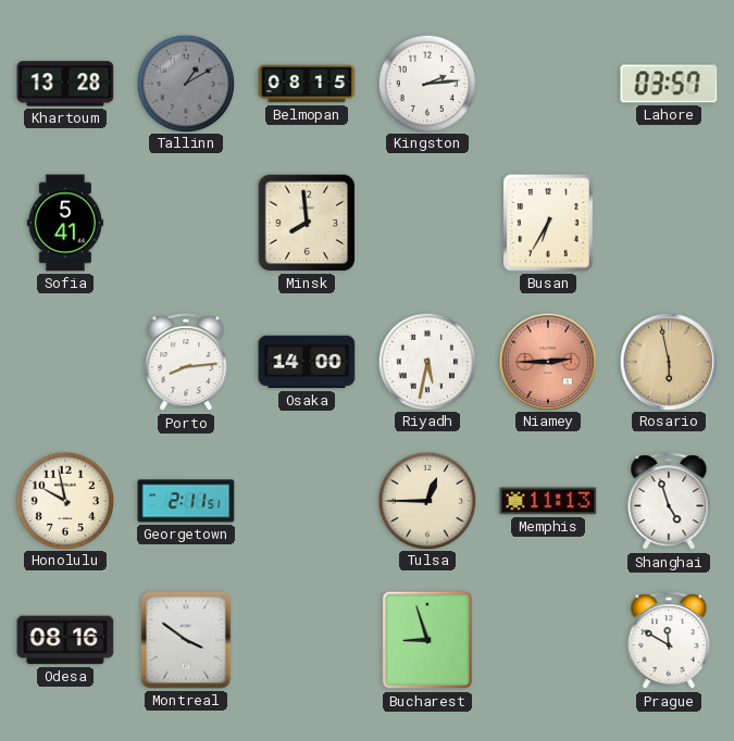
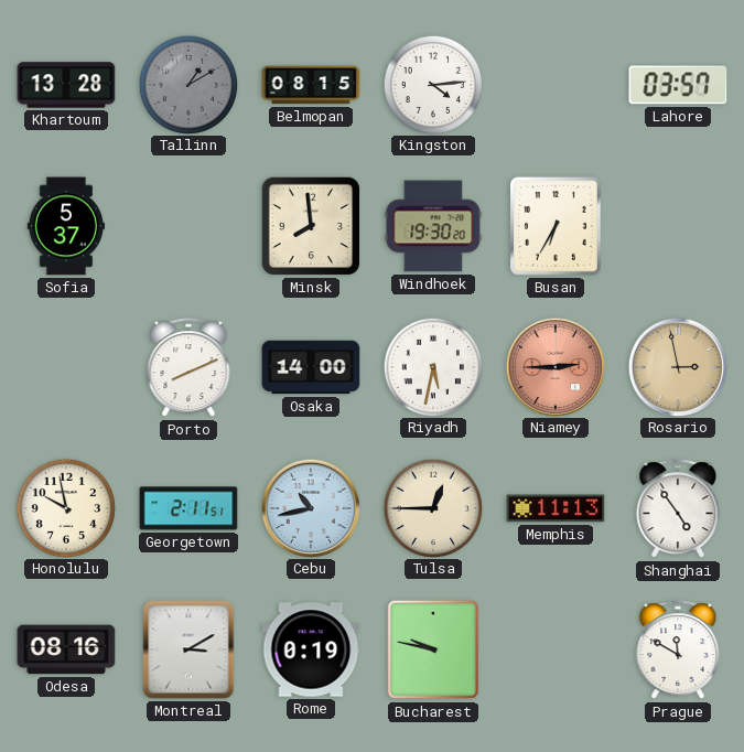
Kingston: 2:14 -> 4:14
Sofia: 5:41 -> 5:37
Windhoek: none -> 19:30
Porto: 8:14 -> 8:11
Rosario: 5:58 -> 2:58
Cebu: none -> 10:43
Shanghai: 4:57 -> 4:54
Montreal: 3:51 -> 3:10
Rome: none -> 0:19
Bucharest: 8:57 -> 9:47
